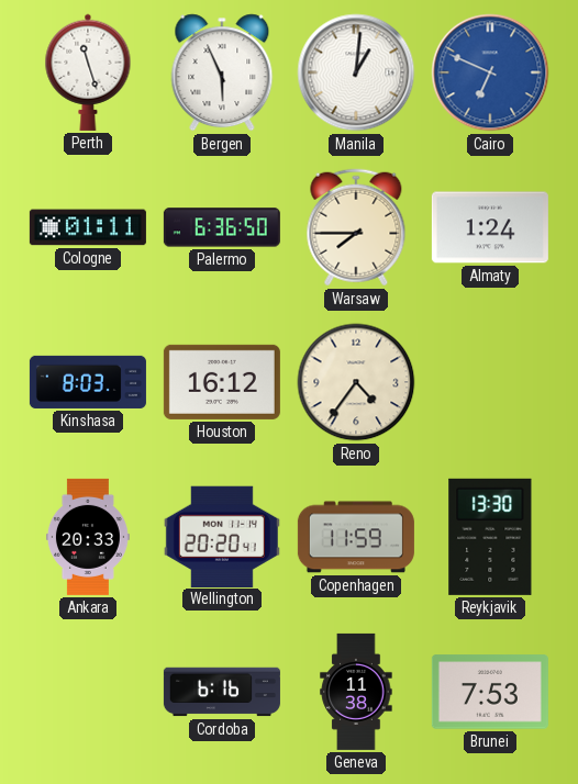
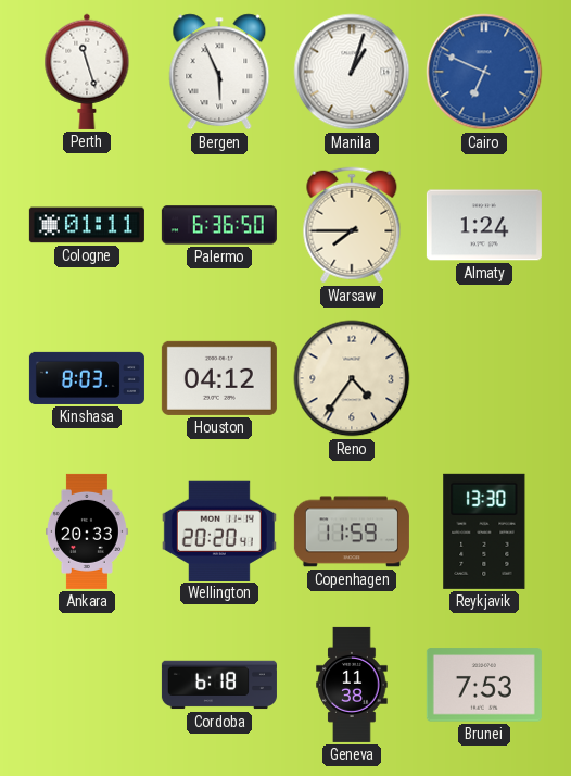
Manila: 1:01 -> 1:03
Houston: 16:12 -> 04:12
Cordoba: 6:16 -> 6:18
